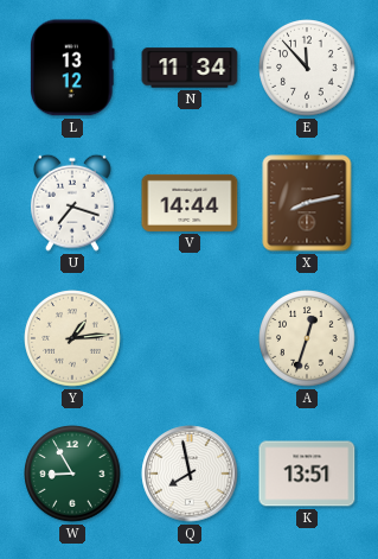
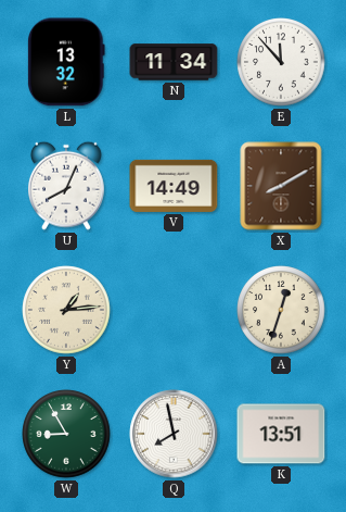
L: 13:12 -> 13:32
U: 7:18 -> 8:04
V: 14:44 -> 14:49
X: 8:13 -> 8:10
